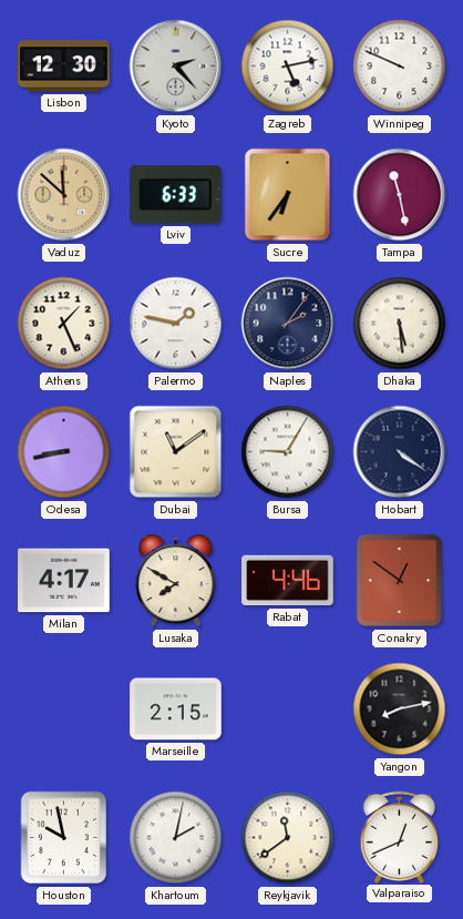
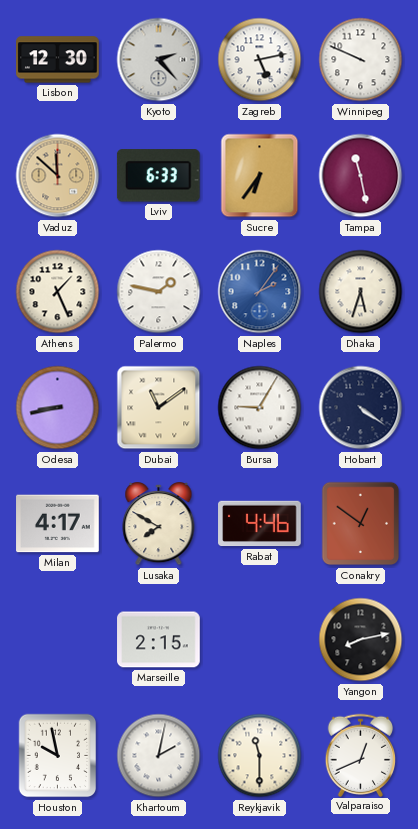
Naples dial: navy -> blue
Dhaka: 5:29 -> 5:33
Reykjavik: 11:39 -> 11:30
